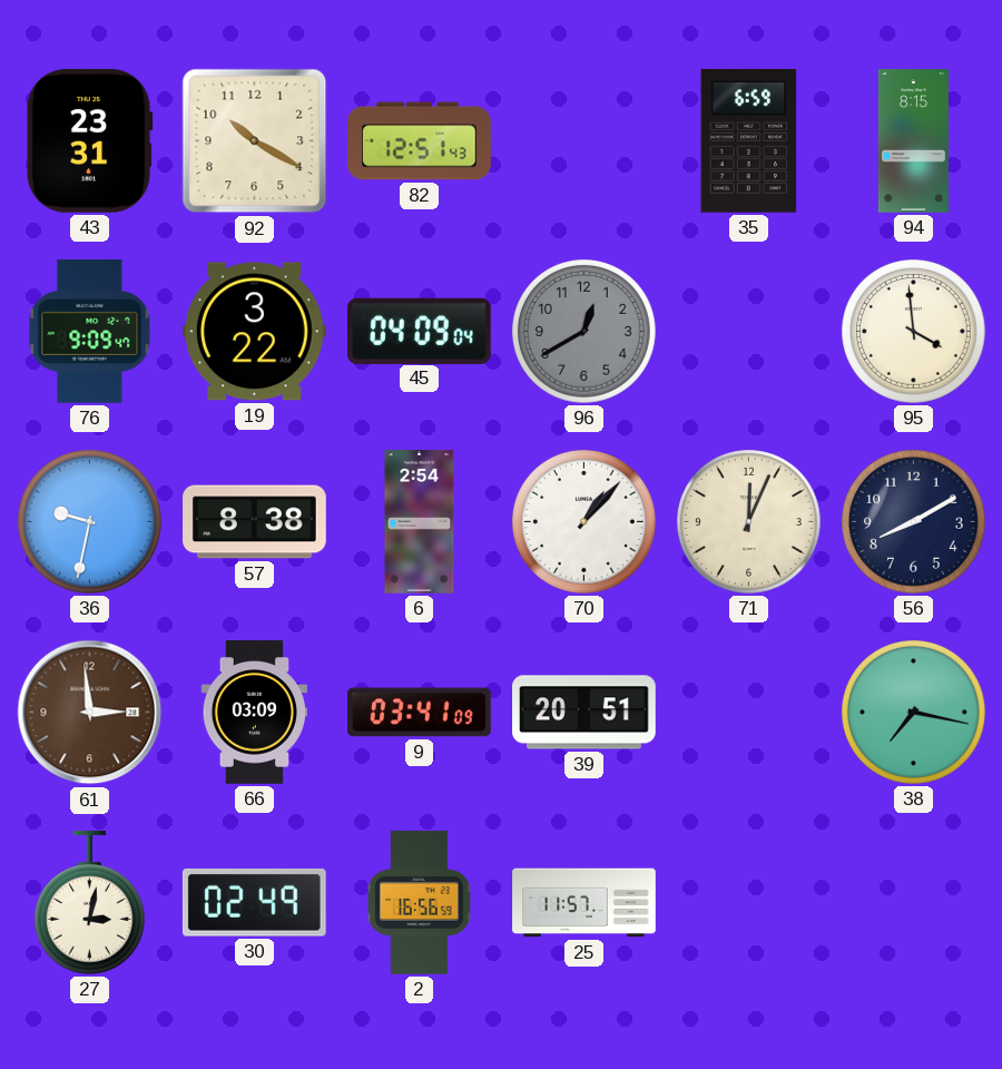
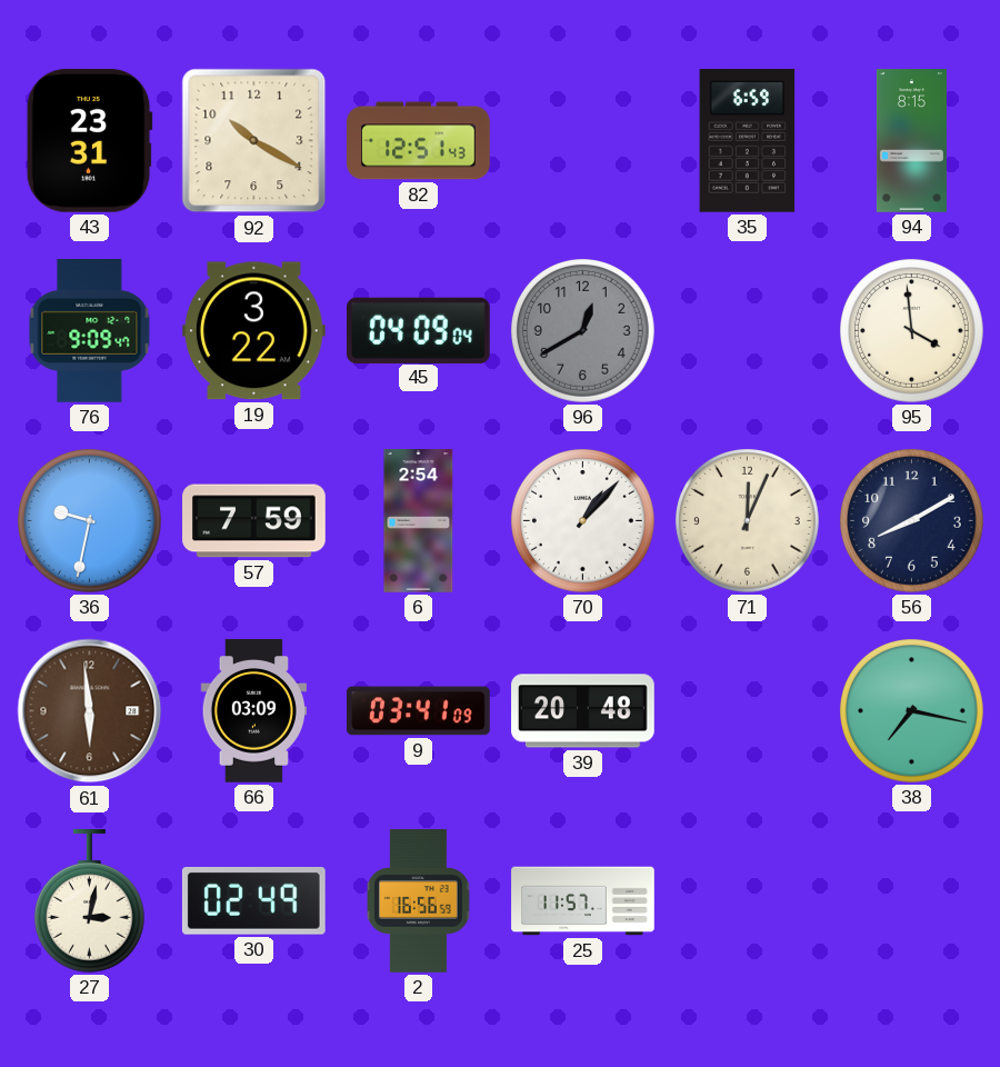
57: 8:38 -> 7:59
61: 2:59 -> 5:59
39: 20:51 -> 20:48
